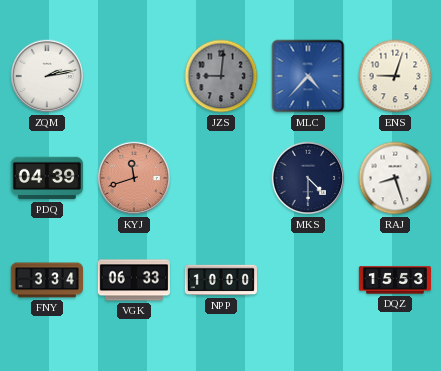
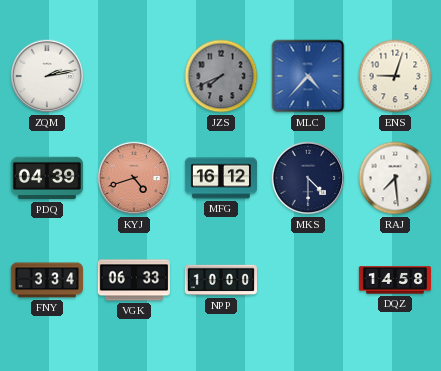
JZS: 9:01 -> 7:41
KYJ: 11:42 -> 4:42
MFG: none -> 16:12
RAJ: 8:27 -> 7:29
DQZ: 15:53 -> 14:58
